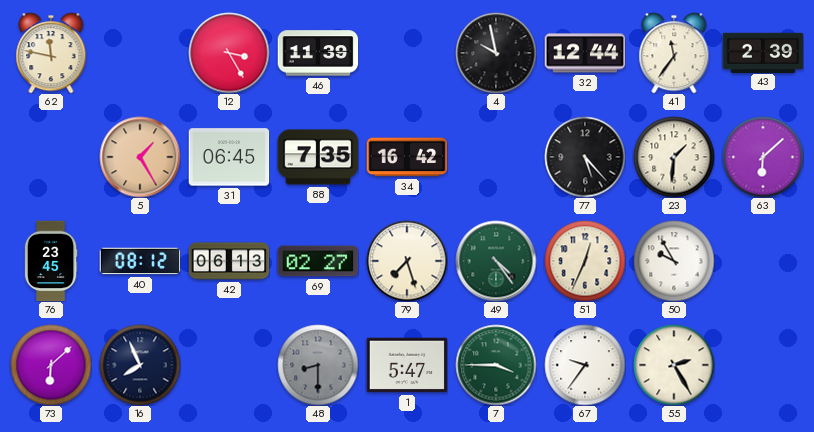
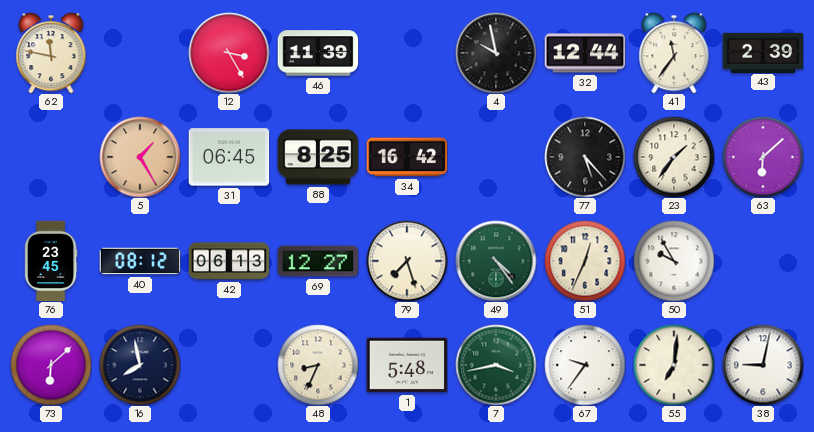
88: 7:35 -> 8:25
23: 1:31 -> 1:36
69: 02:27 -> 12:27
16: 7:56 -> 7:58
48: 8:30 -> 8:34
48 dial: grey -> cream
1: 5:47 -> 5:48
7: 3:45 -> 3:43
55: 2:25 -> 7:01
38: none -> 9:02
